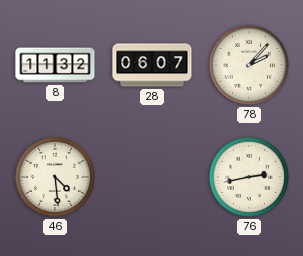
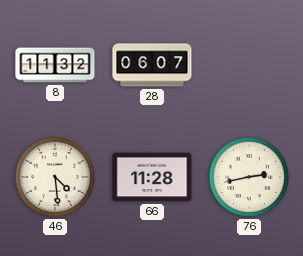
78: 2:07 -> none
66: none -> 11:28
